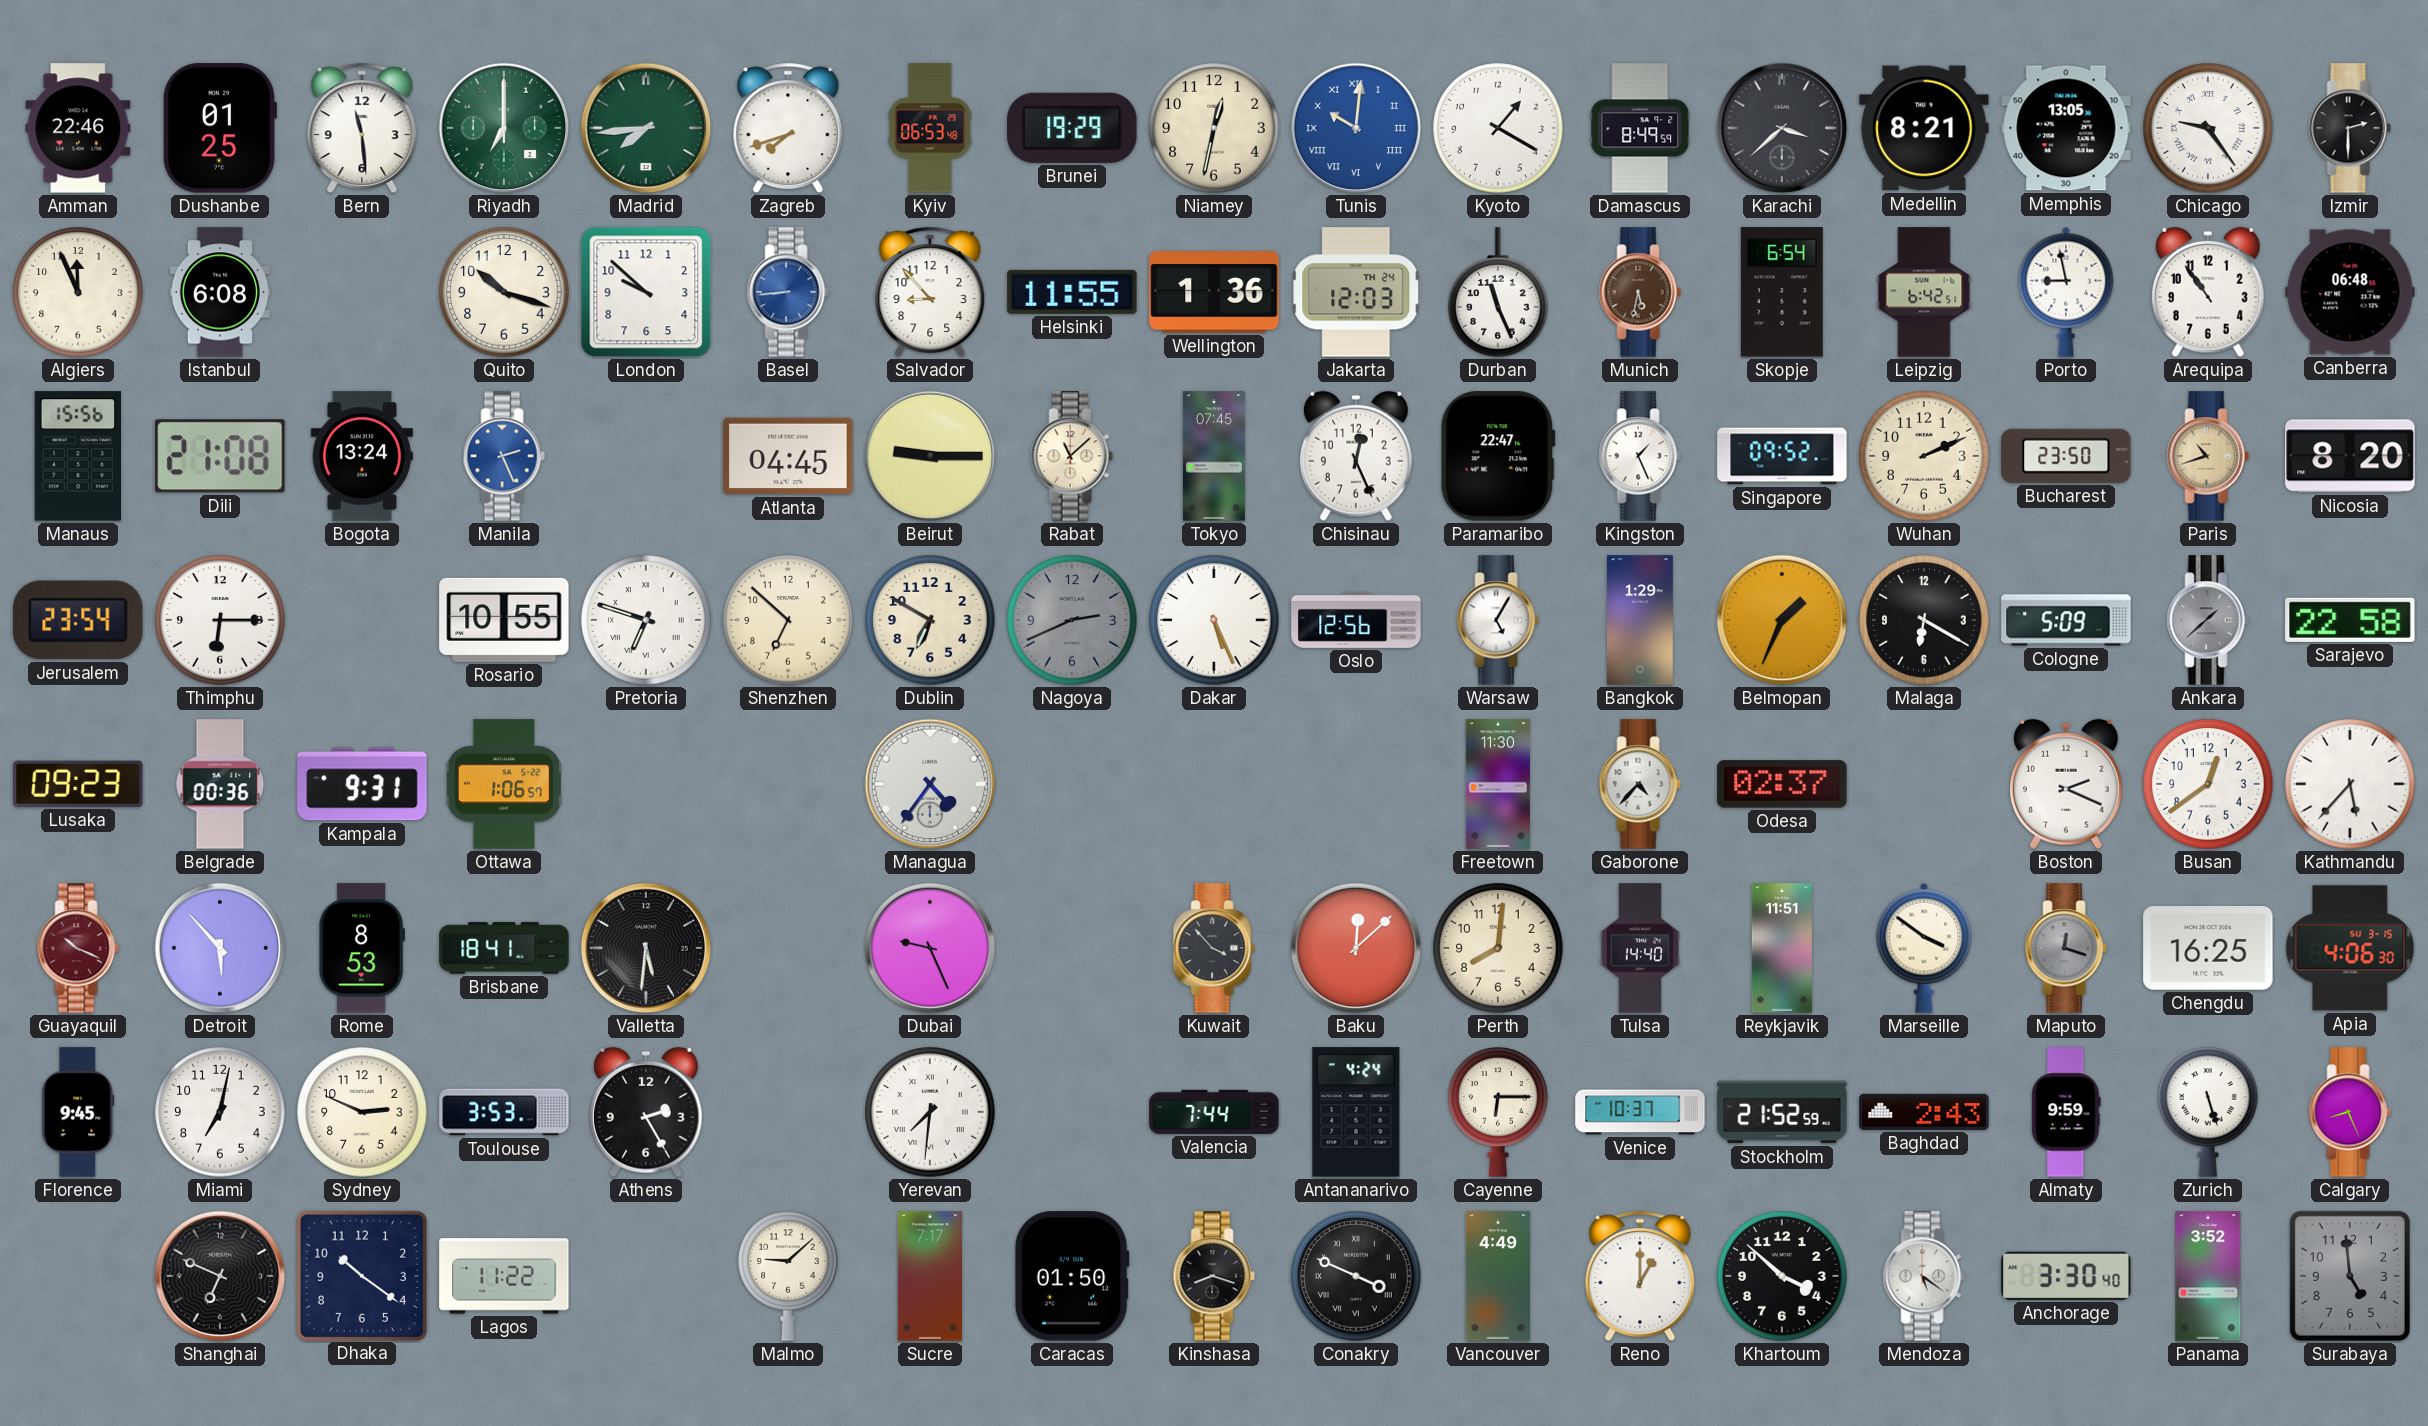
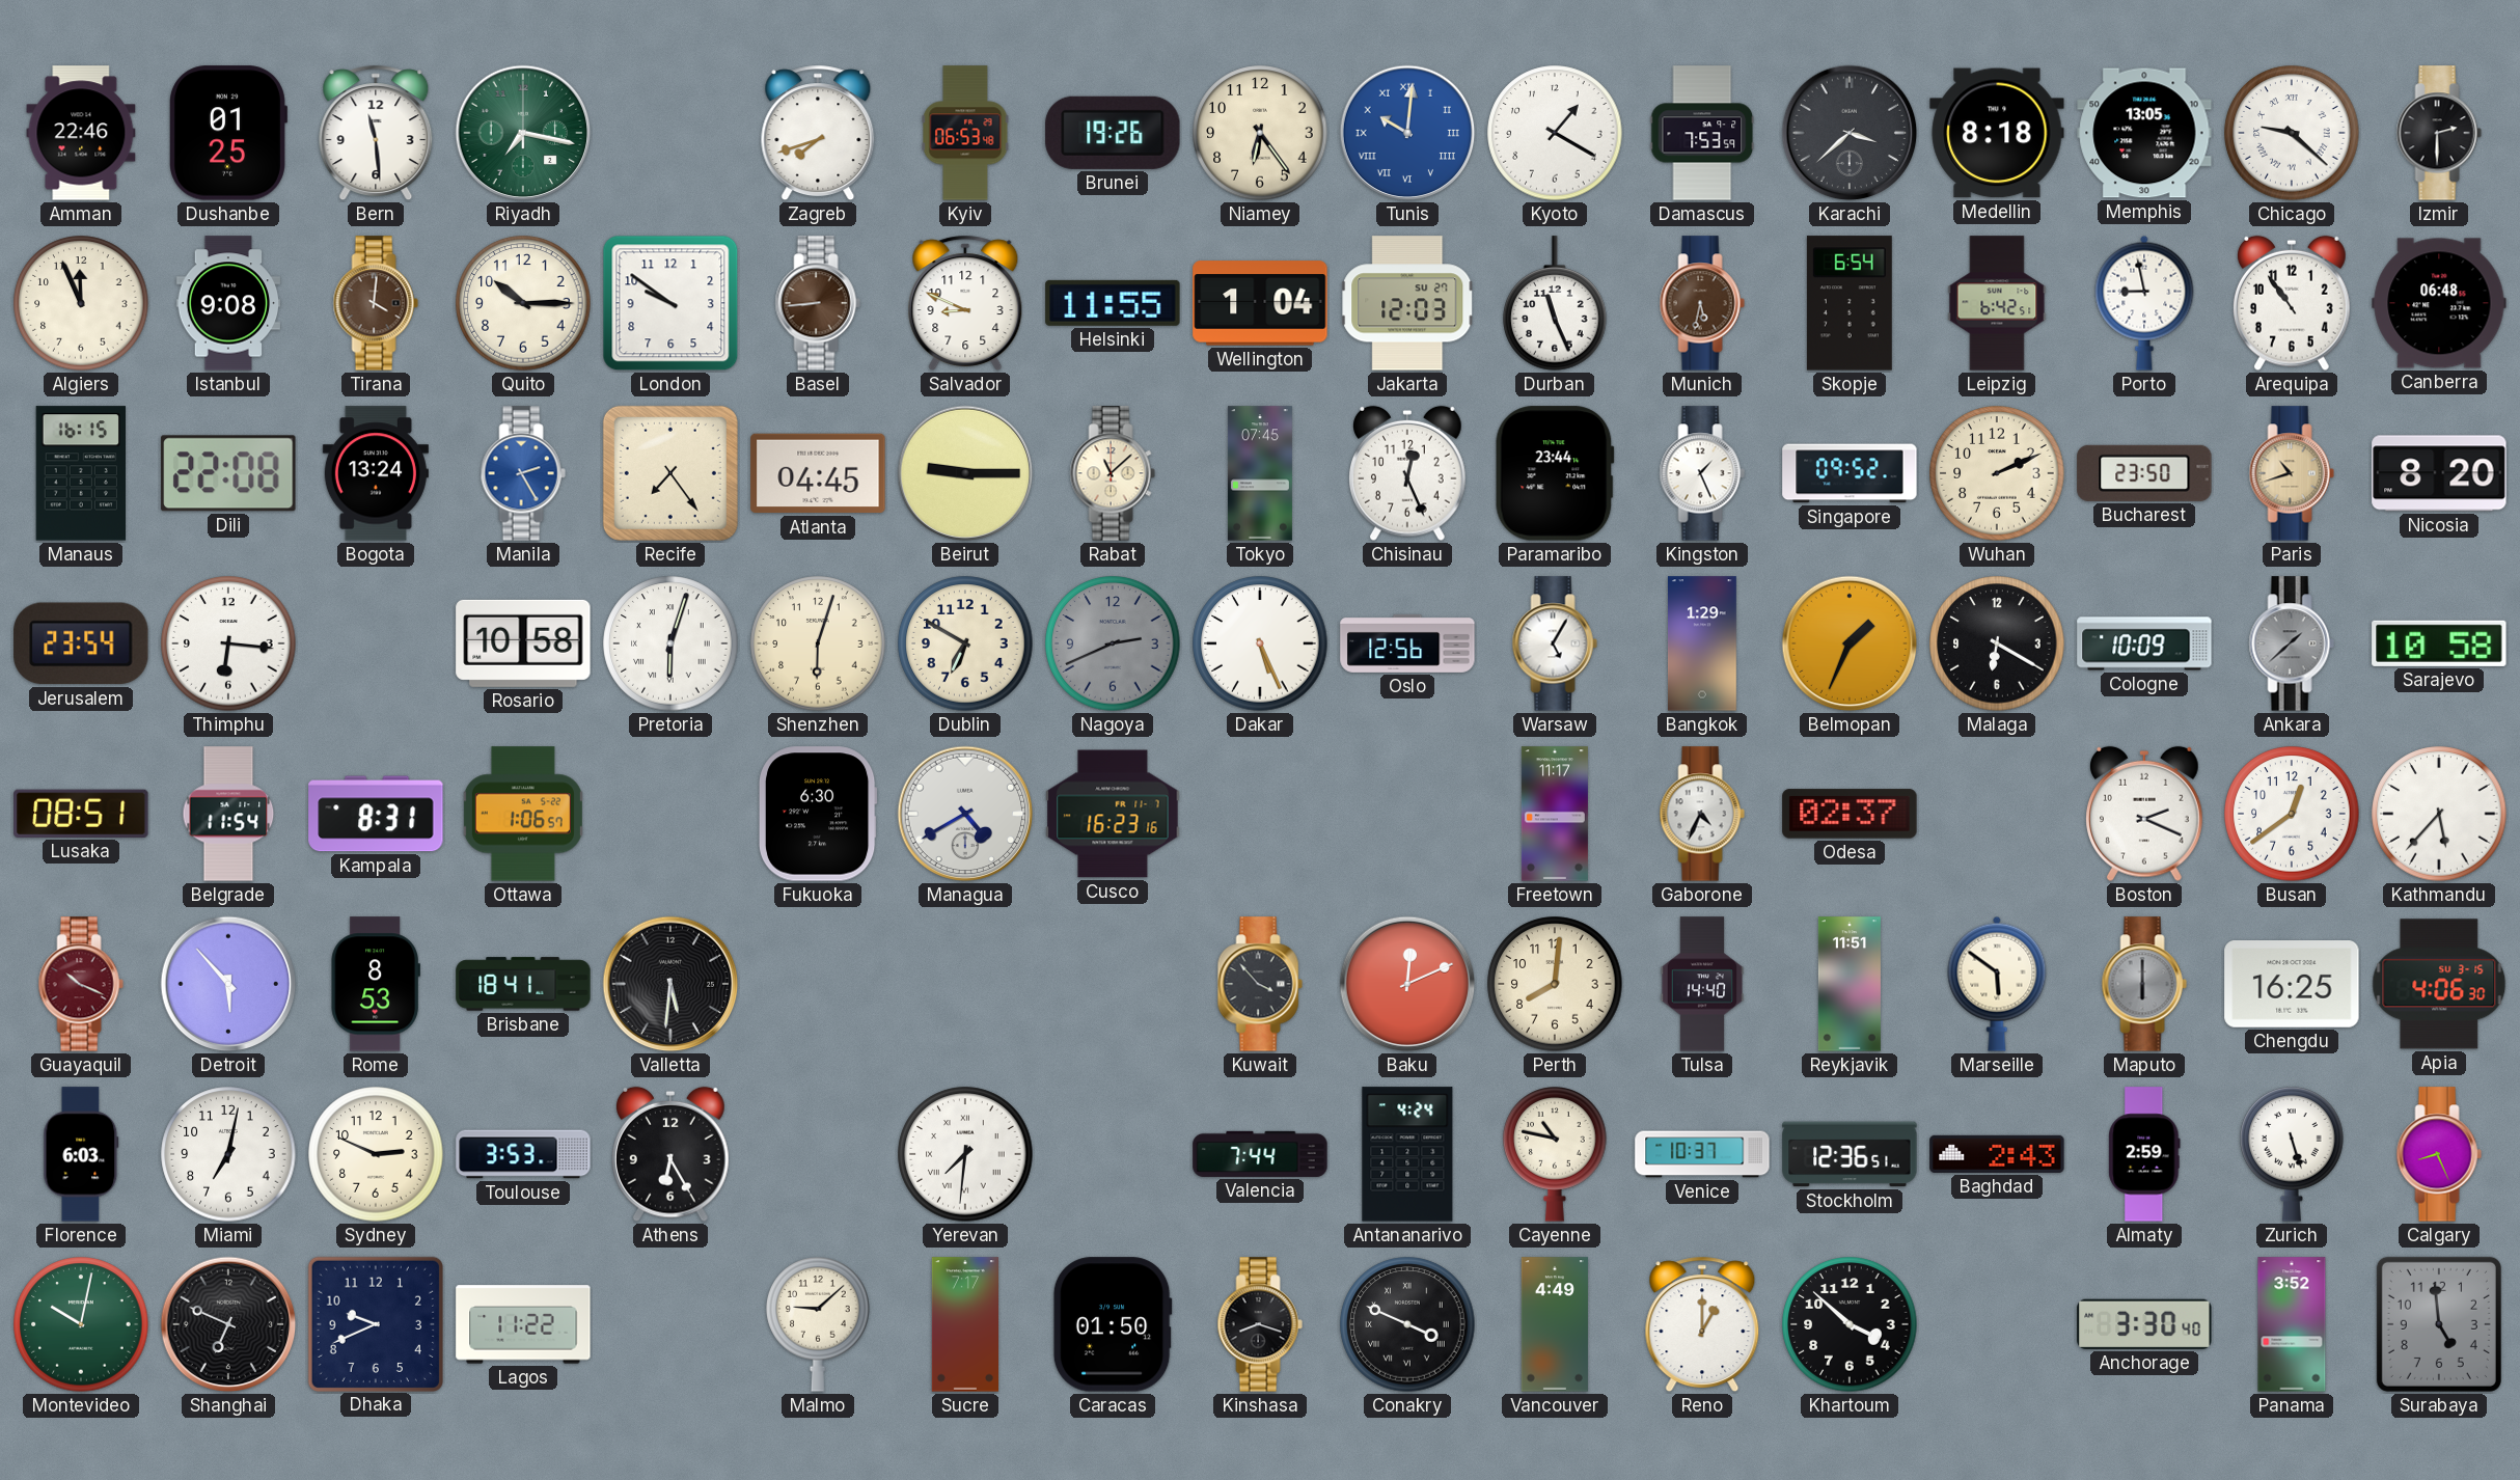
Riyadh: 7:00 -> 7:17
Madrid: 7:44 -> none
Brunei: 19:29 -> 19:26
Niamey: 12:32 -> 6:24
Damascus: 8:49 -> 7:53
Medellin: 8:21 -> 8:18
Chicago: 9:24 -> 9:22
Istanbul: 6:08 -> 9:08
Tirana: none -> 4:01
Quito: 10:18 -> 10:15
London: 9:52 -> 9:51
Basel dial: blue -> brown
Salvador: 8:53 -> 8:49
Wellington: 1:36 -> 1:04
Jakarta date: TH 24 -> SU 27
Manaus: 15:56 -> 16:15
Dili: 21:08 -> 22:08
Manila: 2:26 -> 2:25
Recife: none -> 7:24
Paramaribo: 22:47 -> 23:44
Thimphu: 6:15 -> 6:16
Rosario: 10:55 -> 10:58
Pretoria: 6:48 -> 6:03
Shenzhen: 6:52 -> 6:03
Cologne: 5:09 -> 10:09
Sarajevo: 22:58 -> 10:58
Lusaka: 09:23 -> 08:51
Belgrade: 00:36 -> 11:54
Kampala: 9:31 -> 8:31
Fukuoka: none -> 6:30
Managua: 4:36 -> 4:40
Cusco: none -> 16:23
Freetown: 11:30 -> 11:17
Gaborone: 4:37 -> 4:34
Dubai: 9:26 -> none
Baku: 12:08 -> 12:11
Marseille: 3:51 -> 5:51
Maputo: 12:18 -> 6:00
Florence: 9:45 -> 6:03
Athens: 2:25 -> 6:25
Cayenne: 6:15 -> 10:47
Stockholm: 21:52 -> 12:36
Almaty: 9:59 -> 2:59
Montevideo: none -> 10:02
Dhaka: 10:21 -> 9:41
Mendoza: 5:21 -> none
